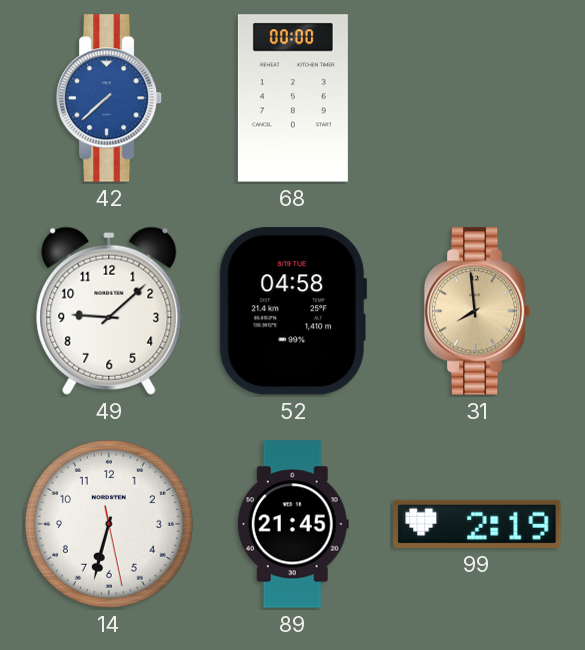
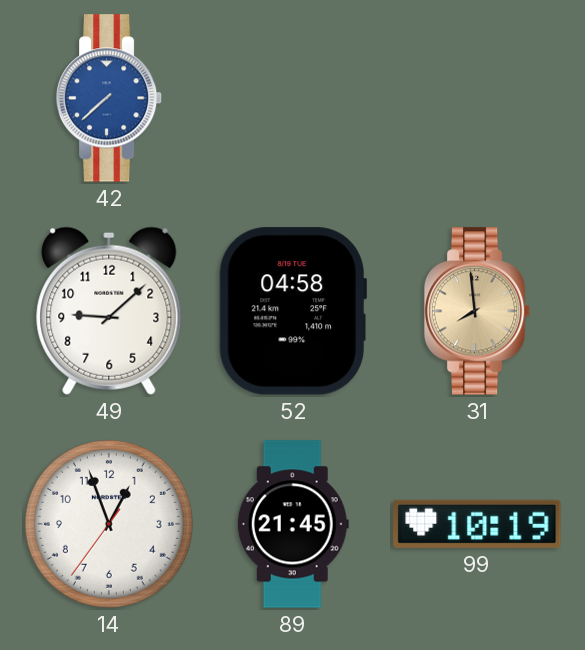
68: 00:00 -> none
14: 6:32 -> 12:56
99: 2:19 -> 10:19
